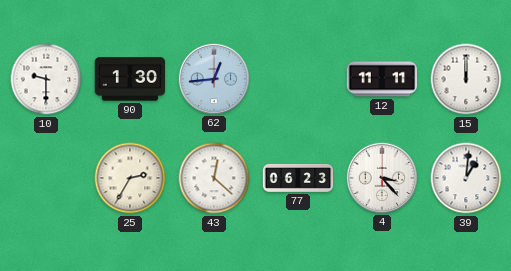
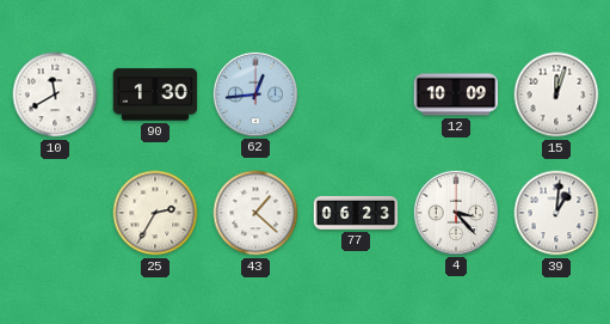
10: 9:30 -> 11:40
12: 11:11 -> 10:09
15: 12:00 -> 12:03
43: 12:22 -> 1:22
